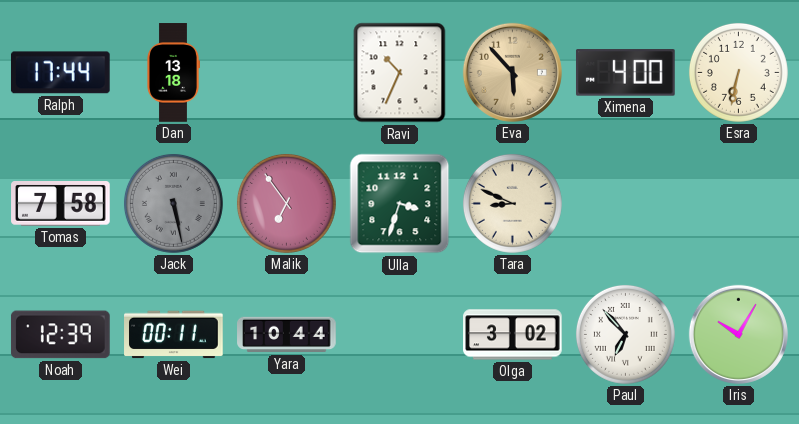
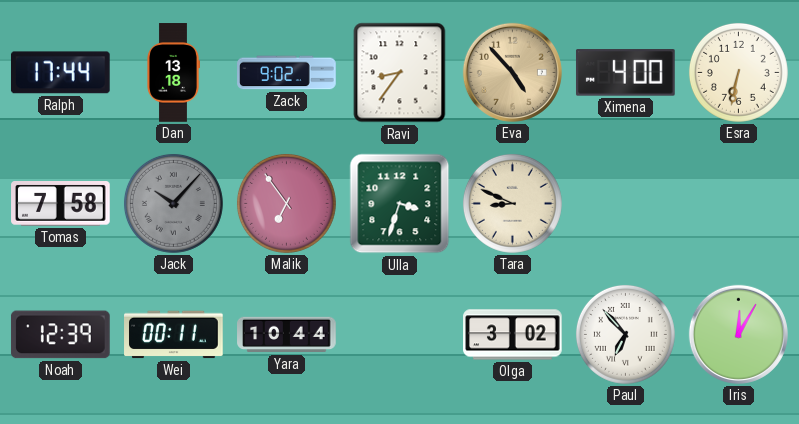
Zack: none -> 9:02
Ravi: 10:34 -> 8:36
Eva: 5:53 -> 4:53
Jack: 5:28 -> 10:07
Iris: 10:05 -> 12:05
